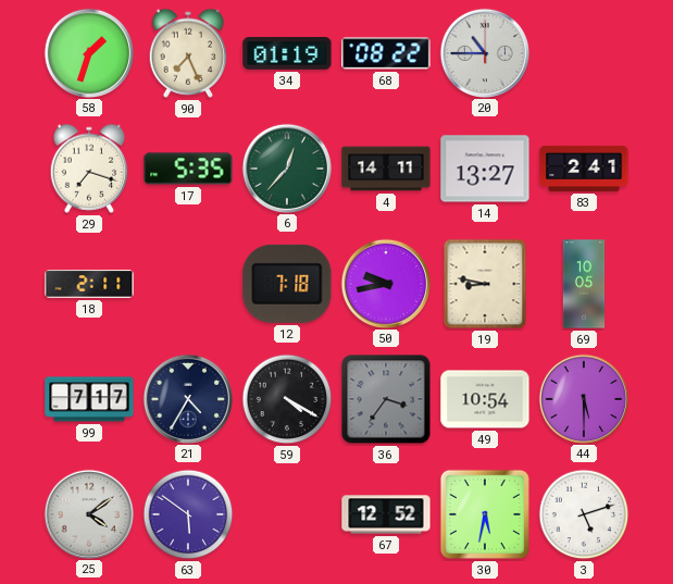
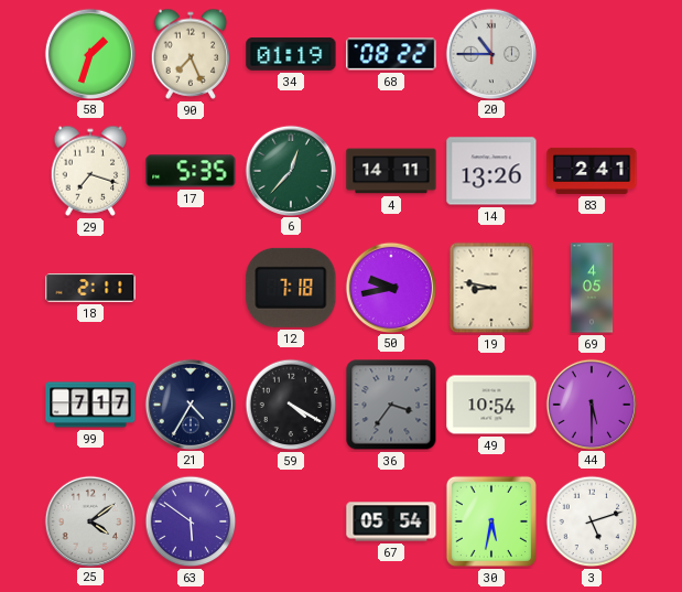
14: 13:27 -> 13:26
69: 10:05 -> 4:05
67: 12:52 -> 05:54
